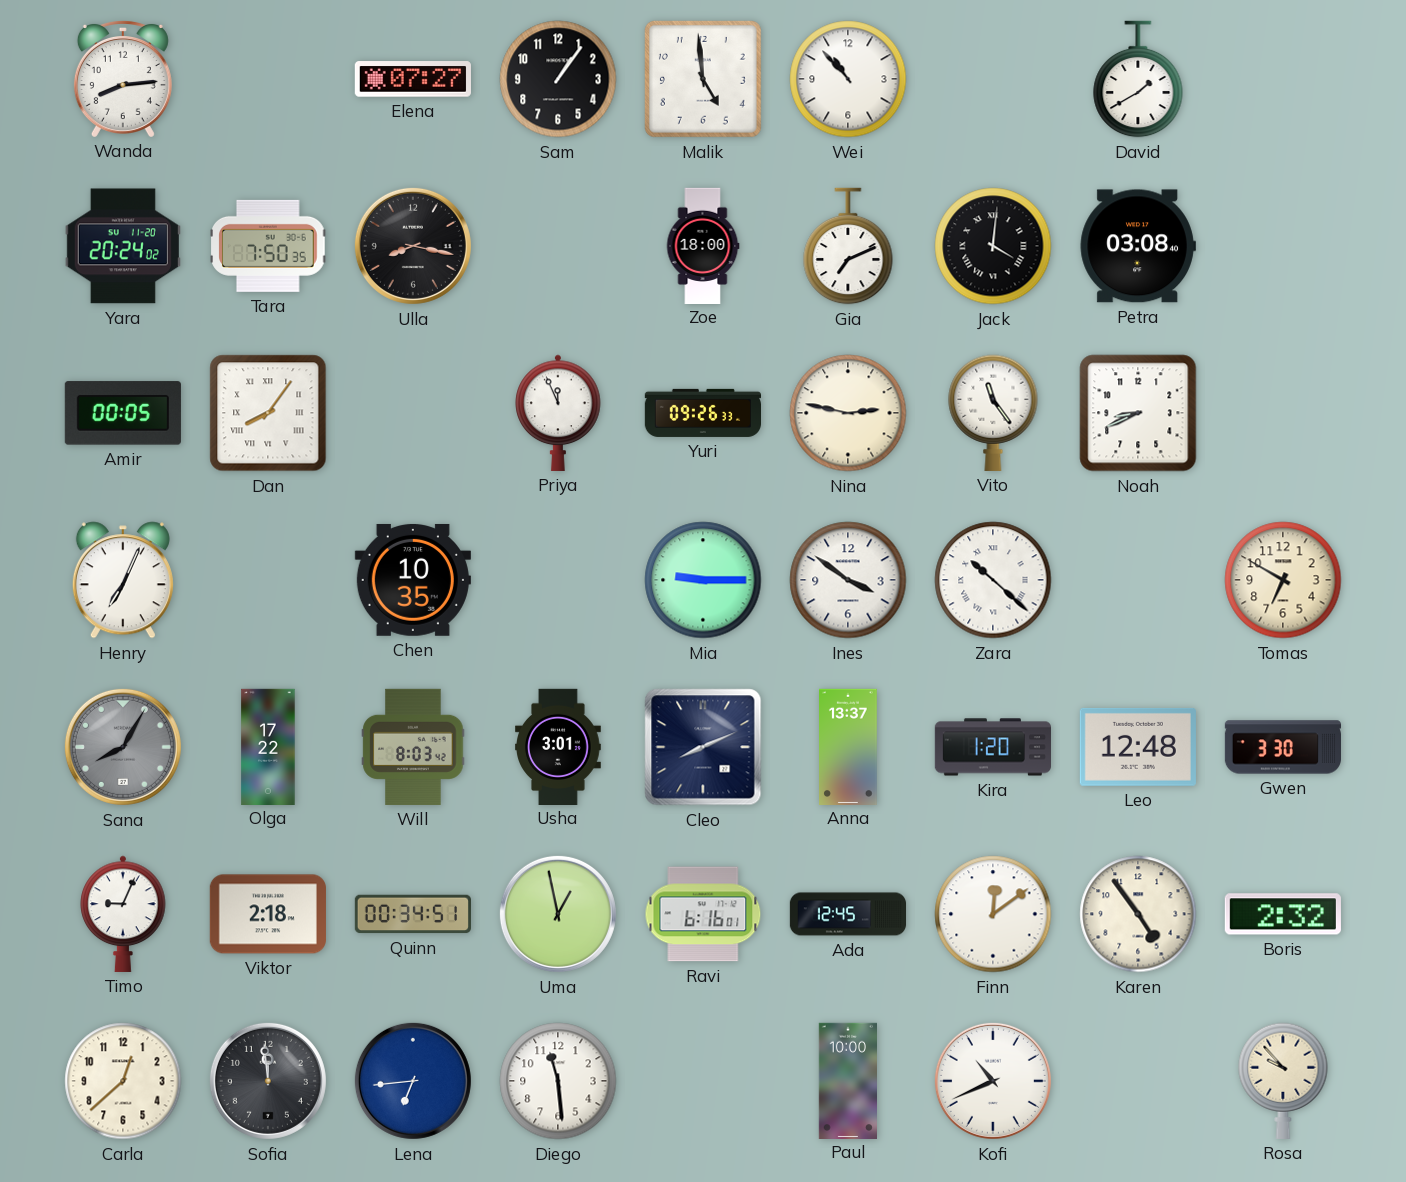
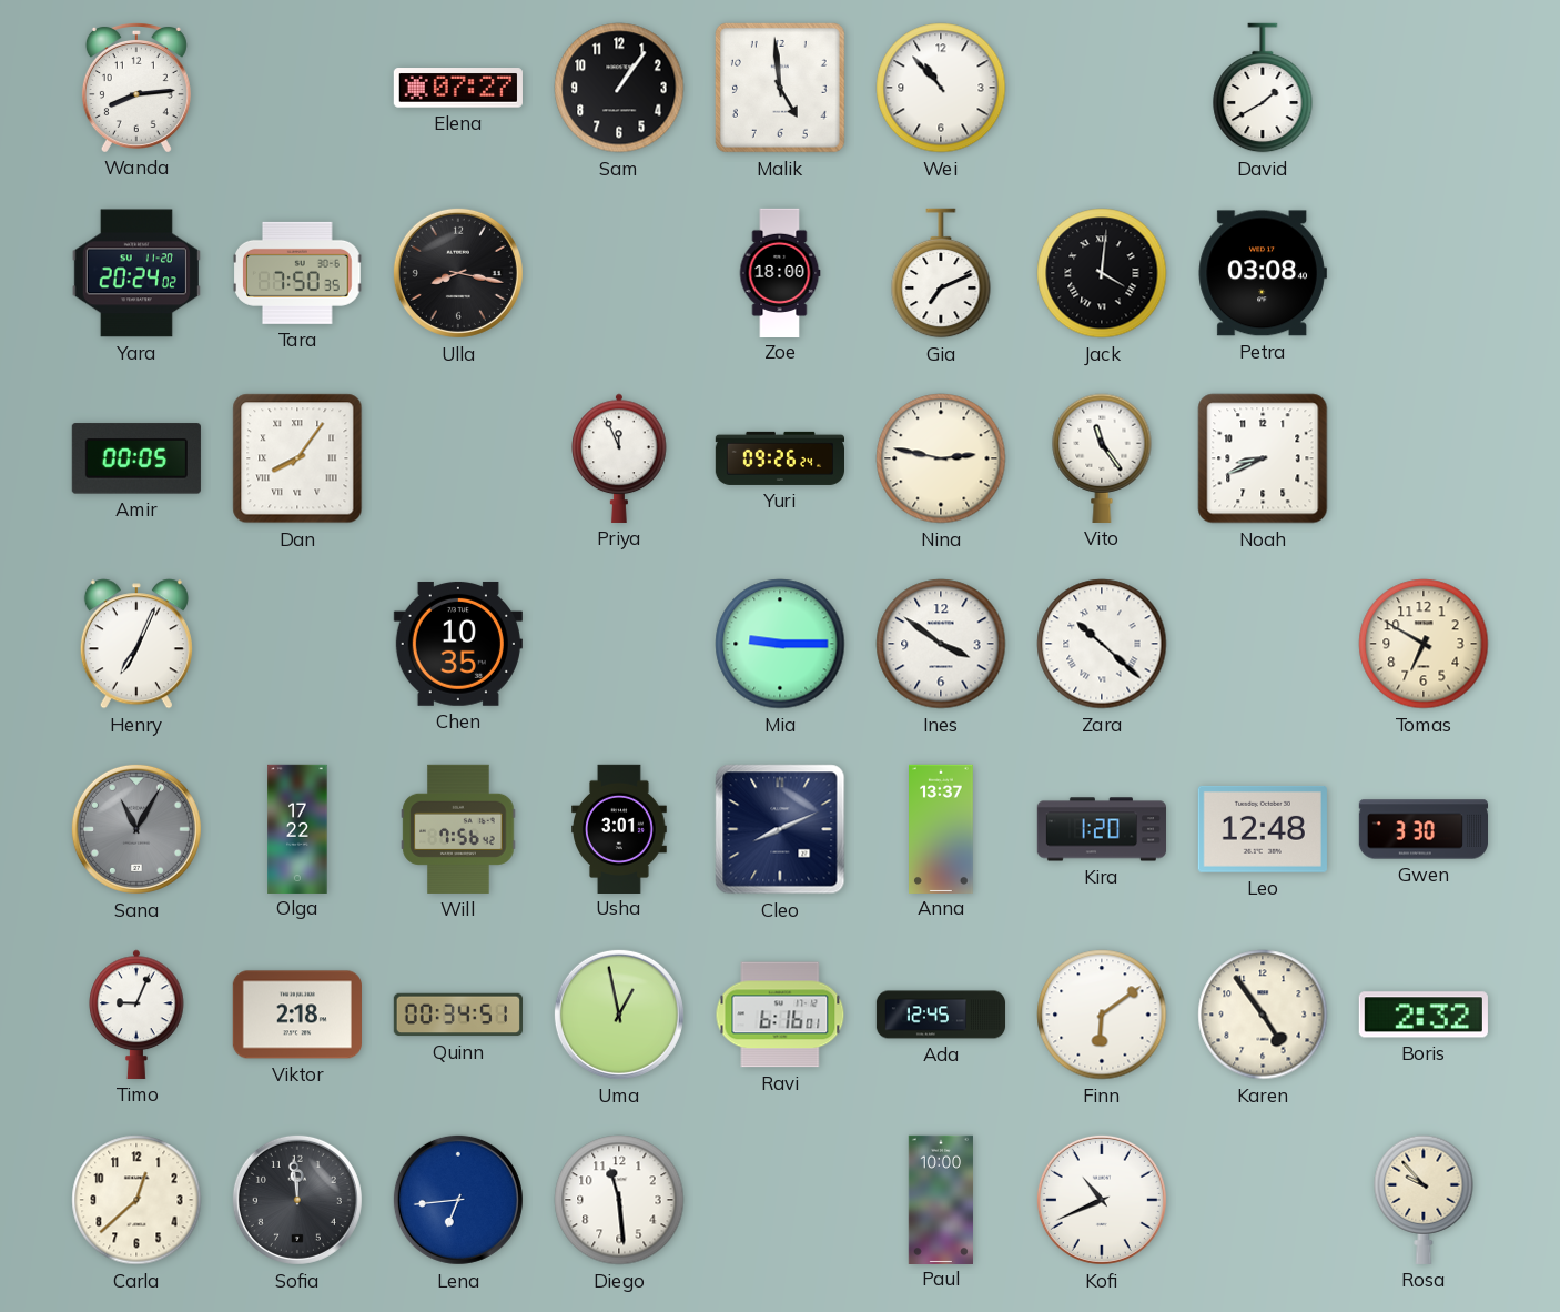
Yuri: 09:26:33 -> 09:26:24
Sana: 8:05 -> 11:05
Will: 8:03 -> 7:56
Finn: 12:09 -> 6:09
